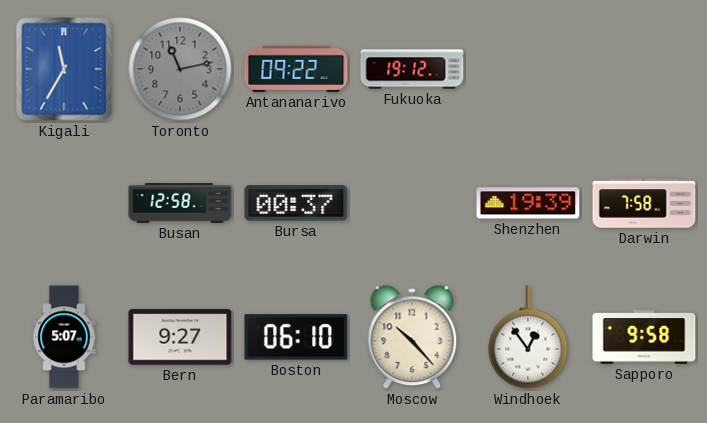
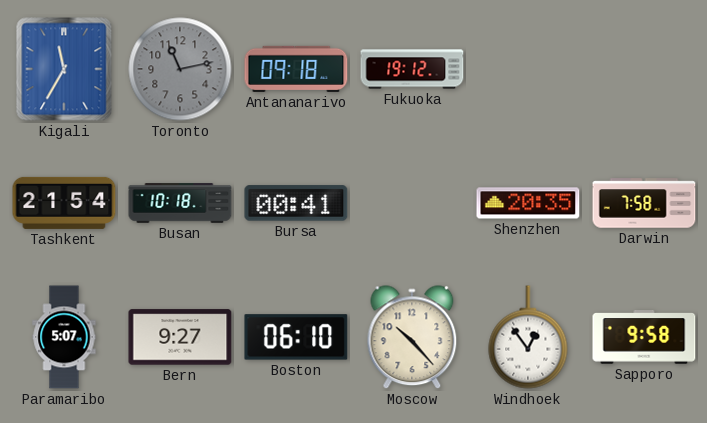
Antananarivo: 09:22 -> 09:18
Tashkent: none -> 21:54
Busan: 12:58 -> 10:18
Bursa: 00:37 -> 00:41
Shenzhen: 19:39 -> 20:35
